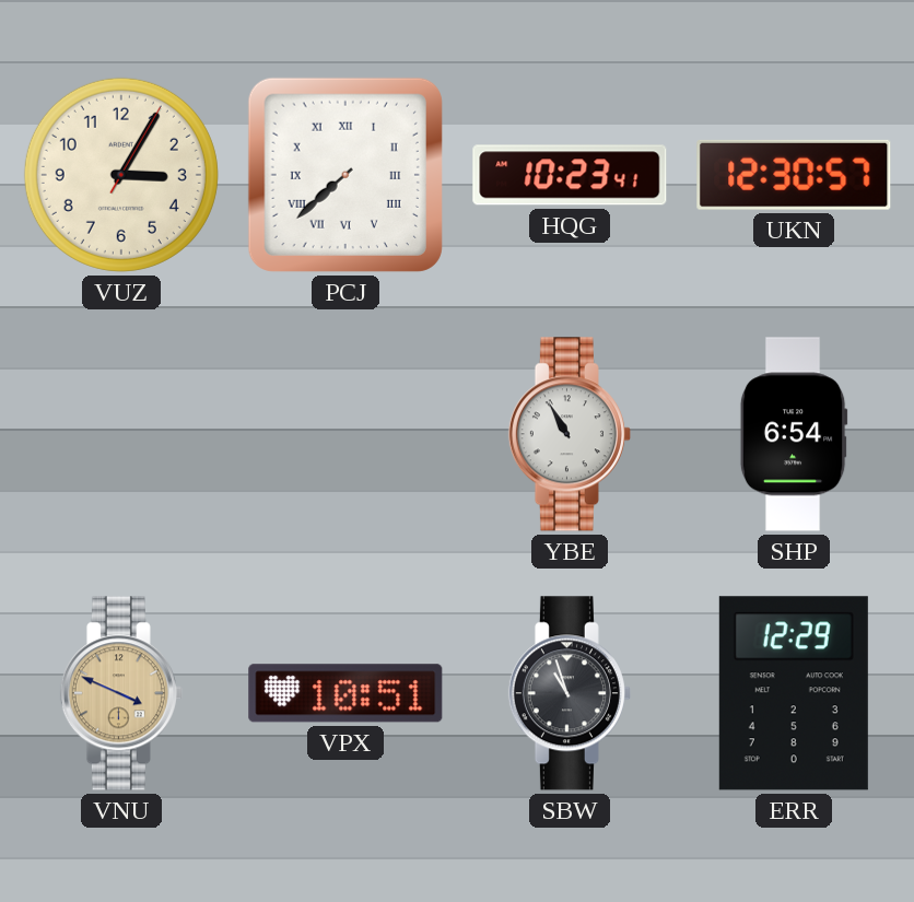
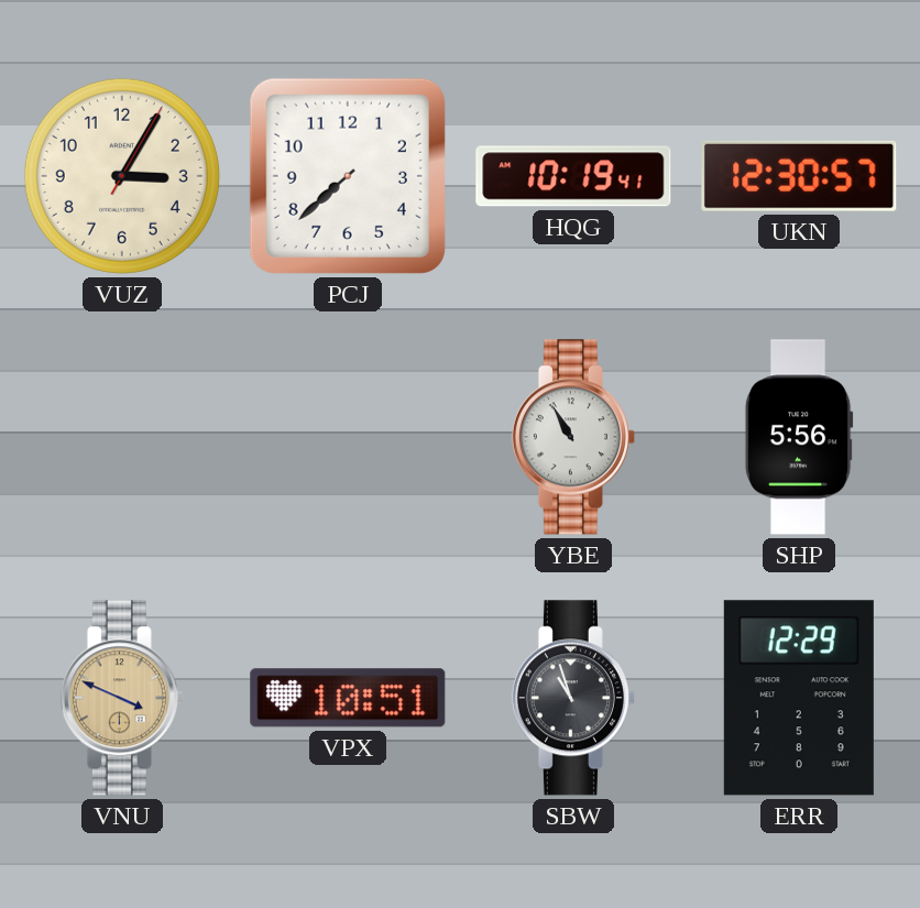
PCJ numerals: Roman -> Arabic
HQG: 10:23 -> 10:19
SHP: 6:54 -> 5:56
